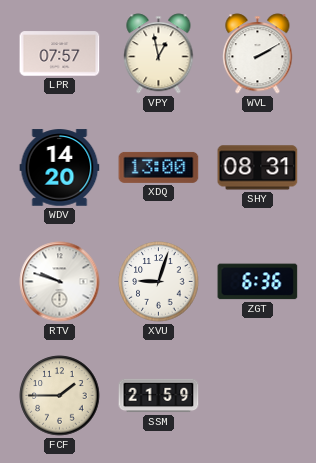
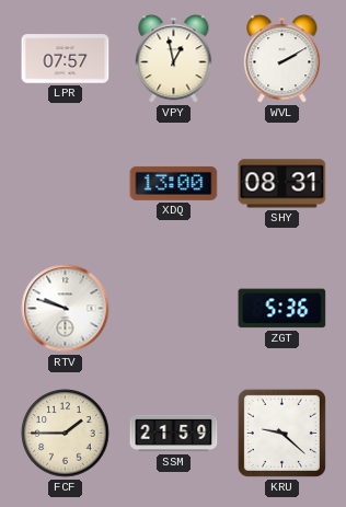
WDV: 14:20 -> none
XVU: 9:03 -> none
ZGT: 6:36 -> 5:36
KRU: none -> 9:22
